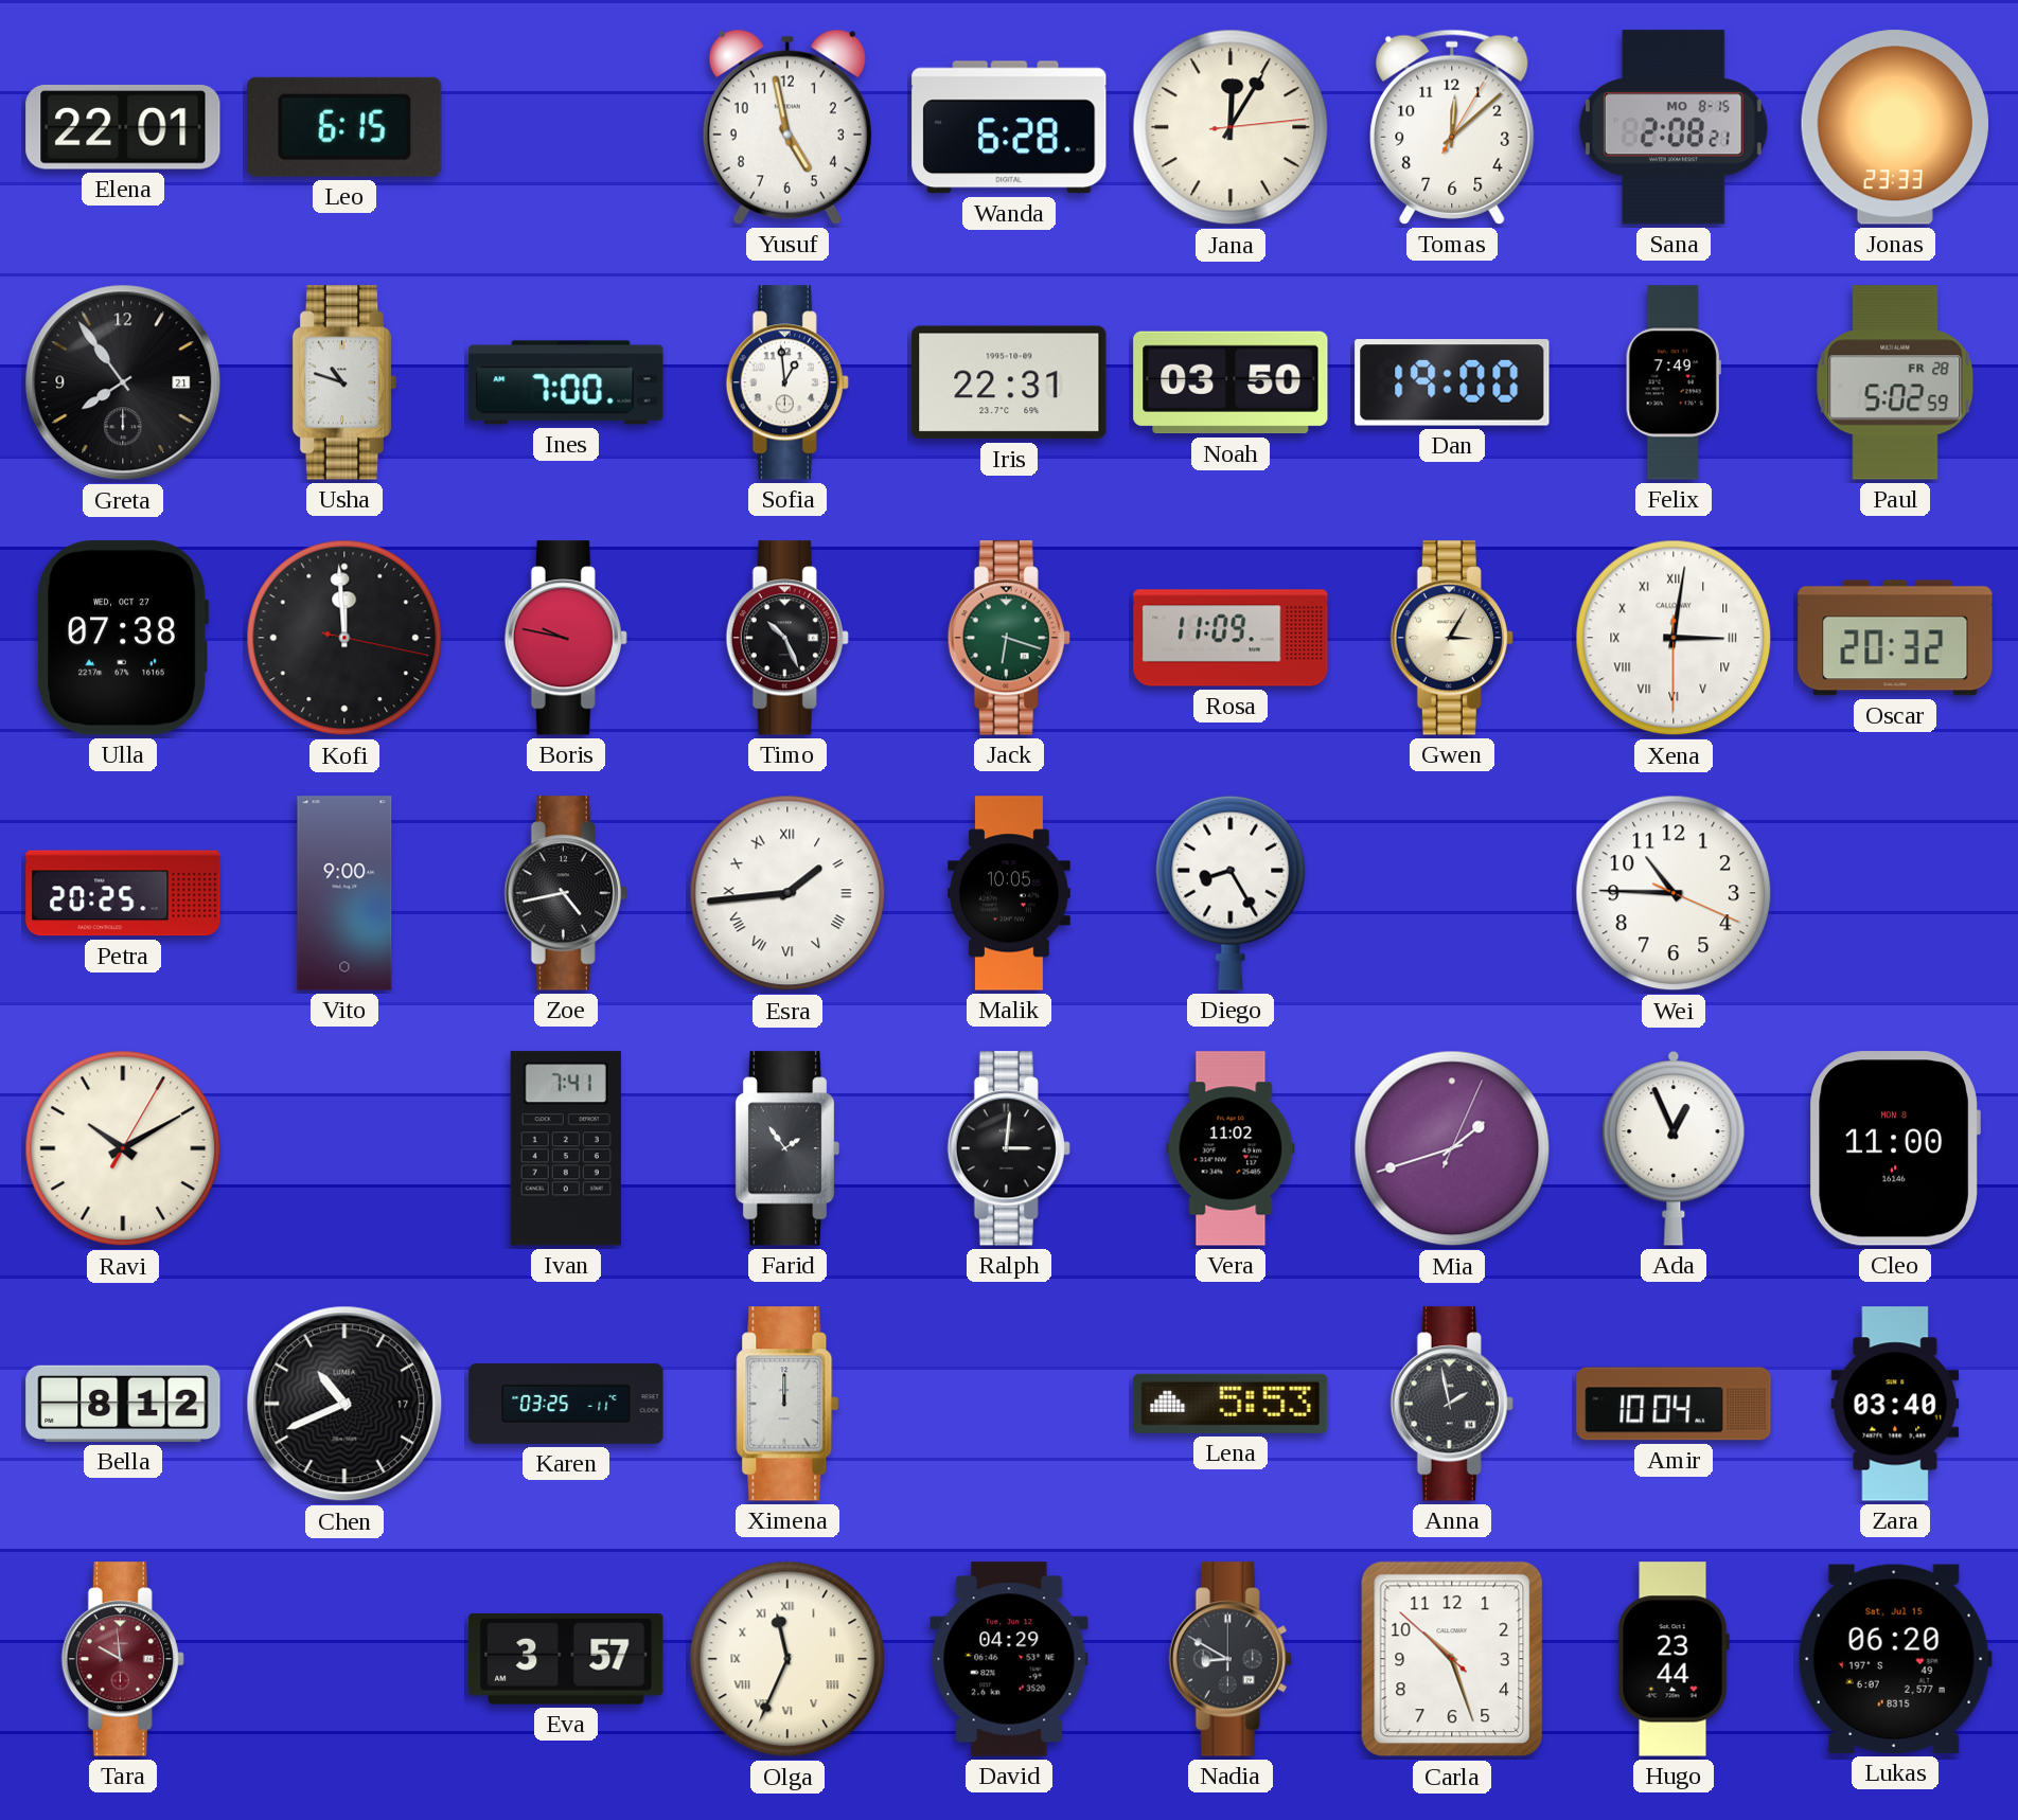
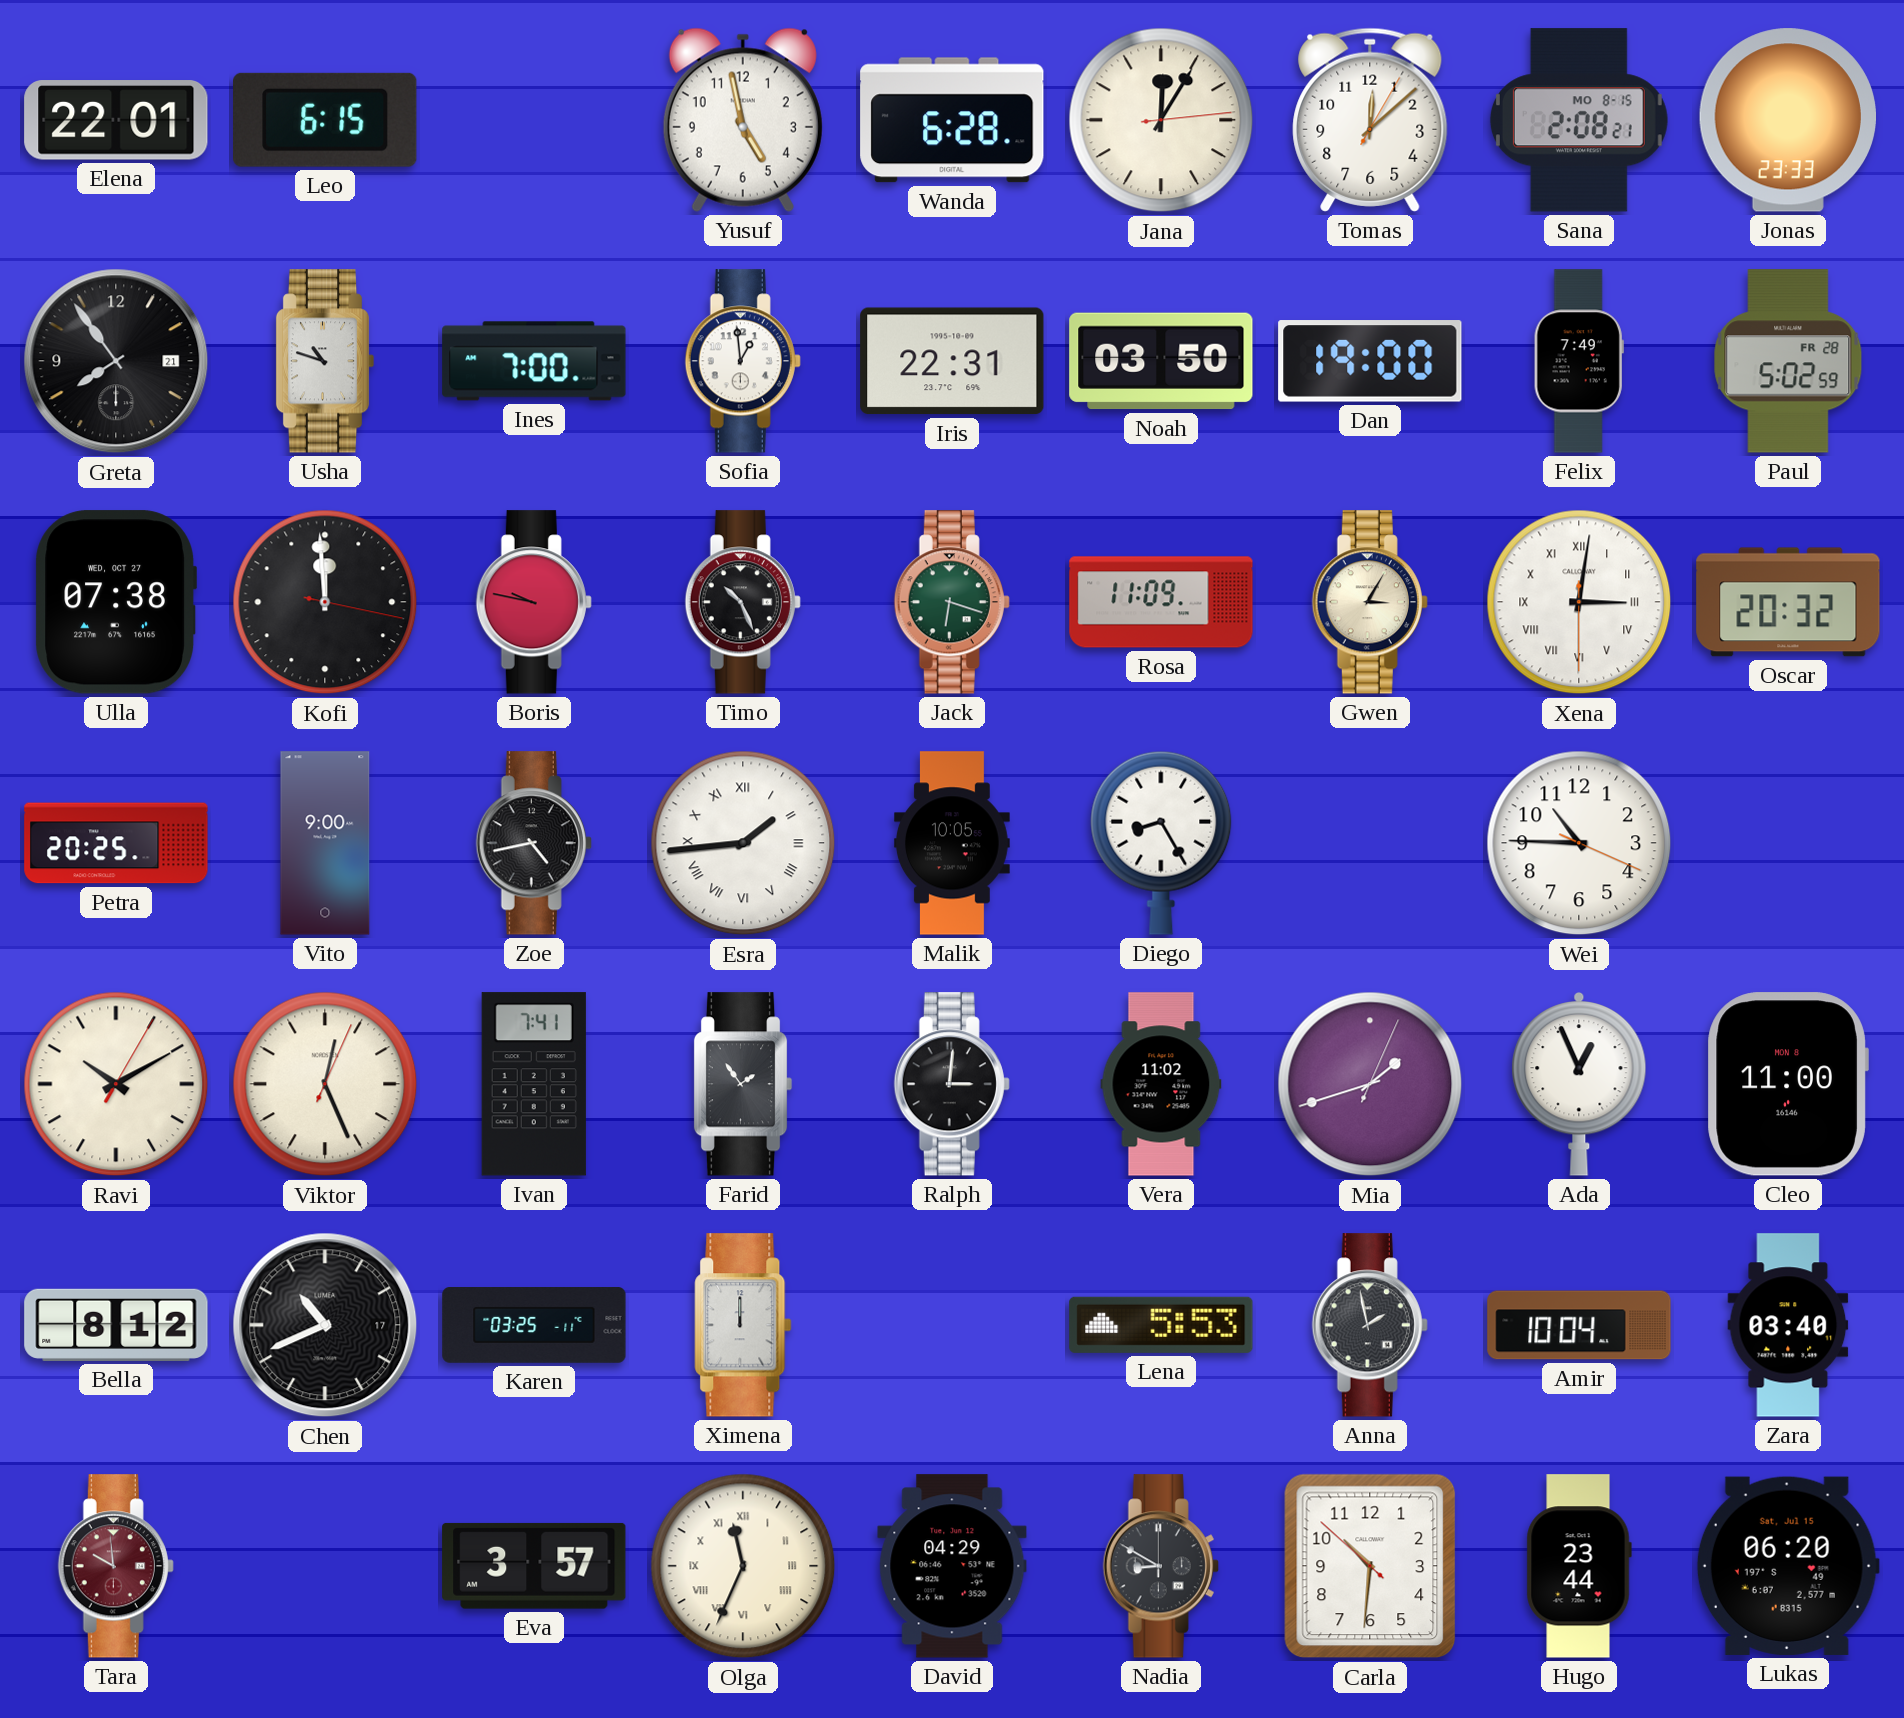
Viktor: none -> 12:26
Carla: 10:26 -> 10:30
